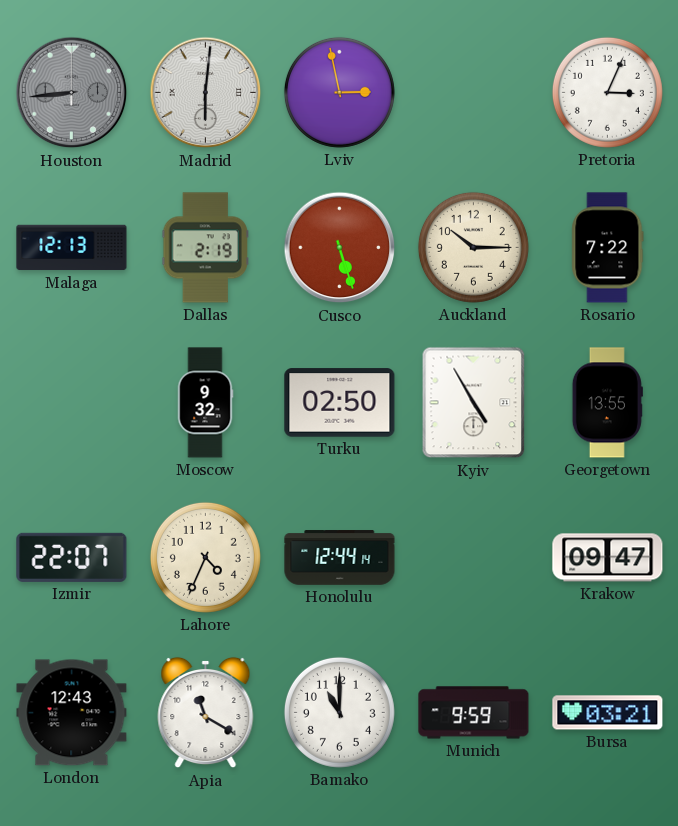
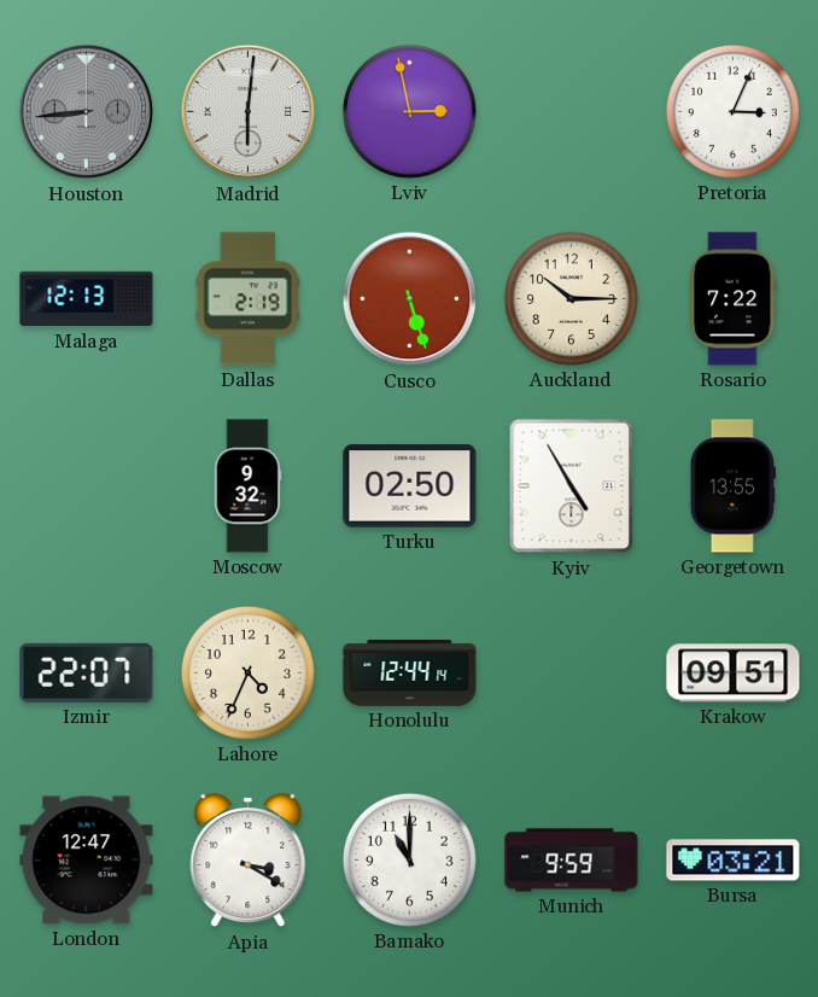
Krakow: 09:47 -> 09:51
London: 12:43 -> 12:47
Apia: 11:20 -> 3:20
